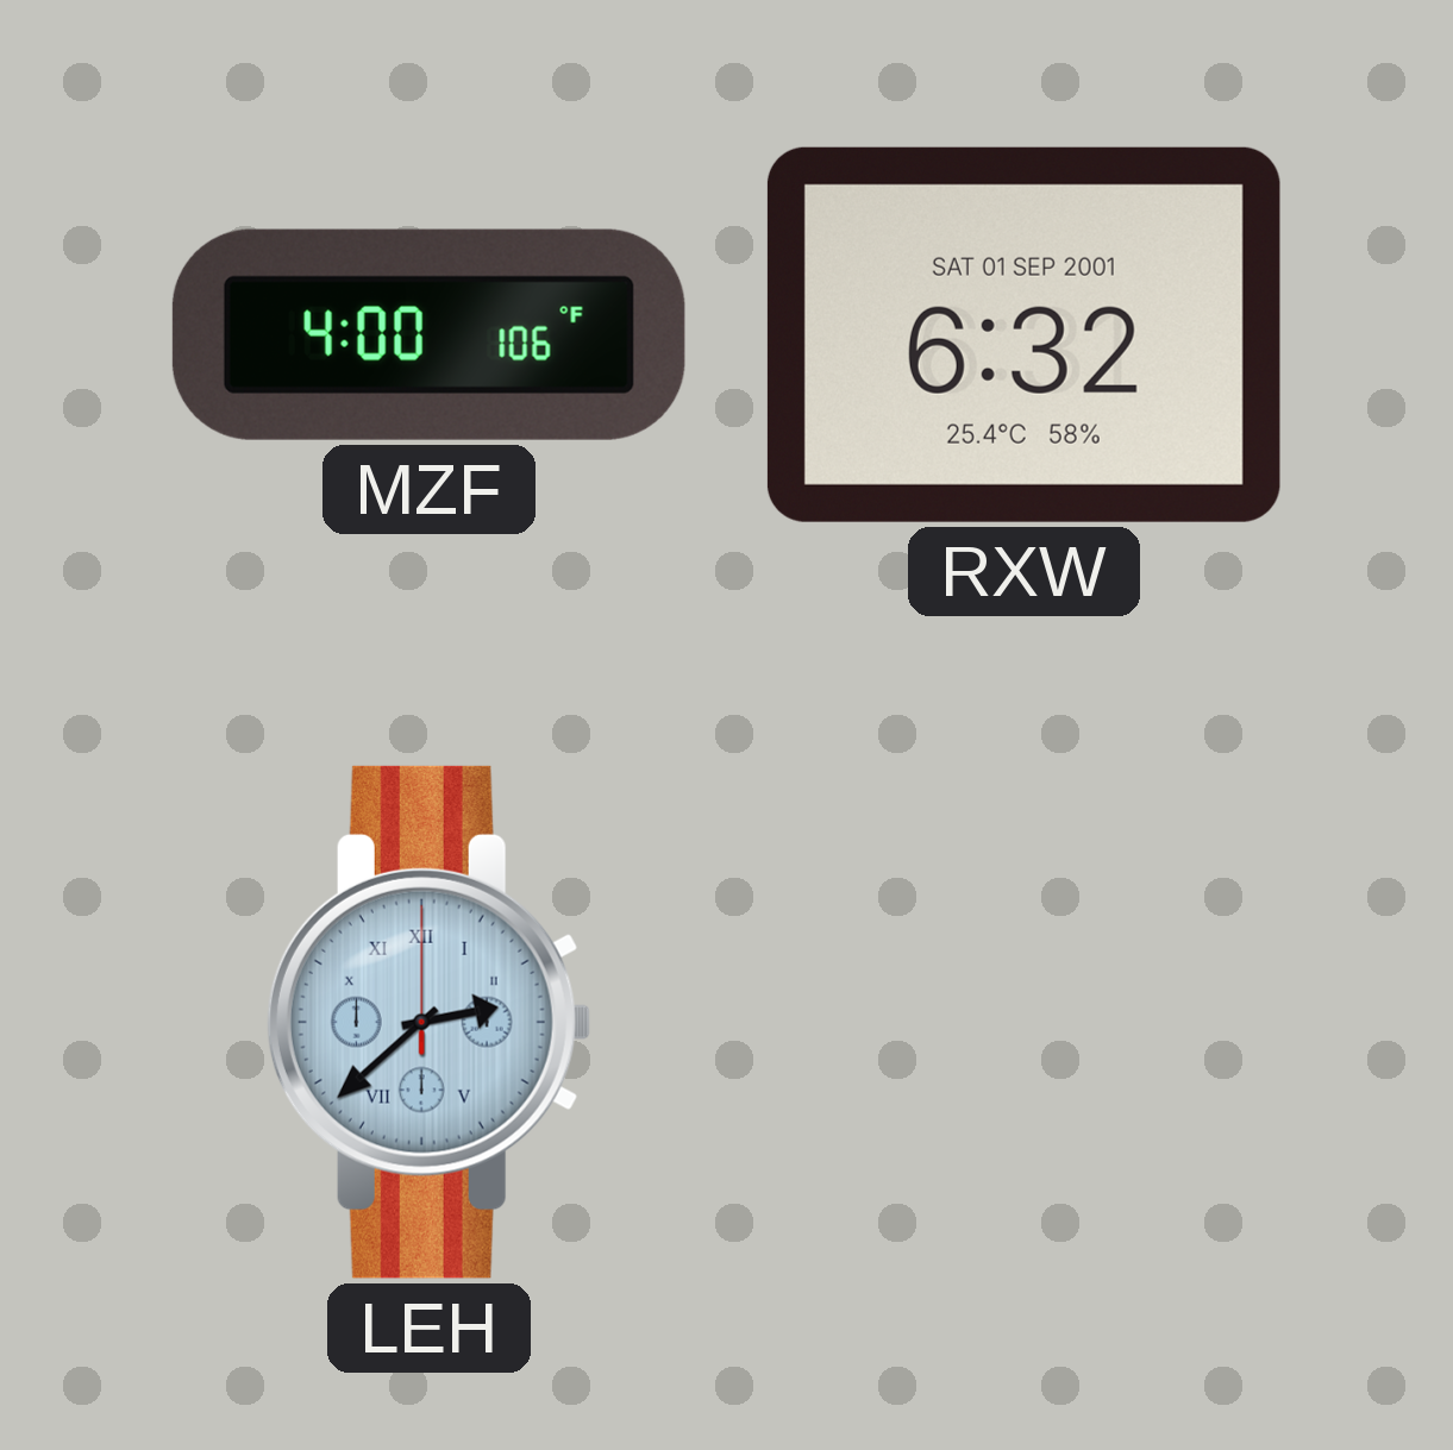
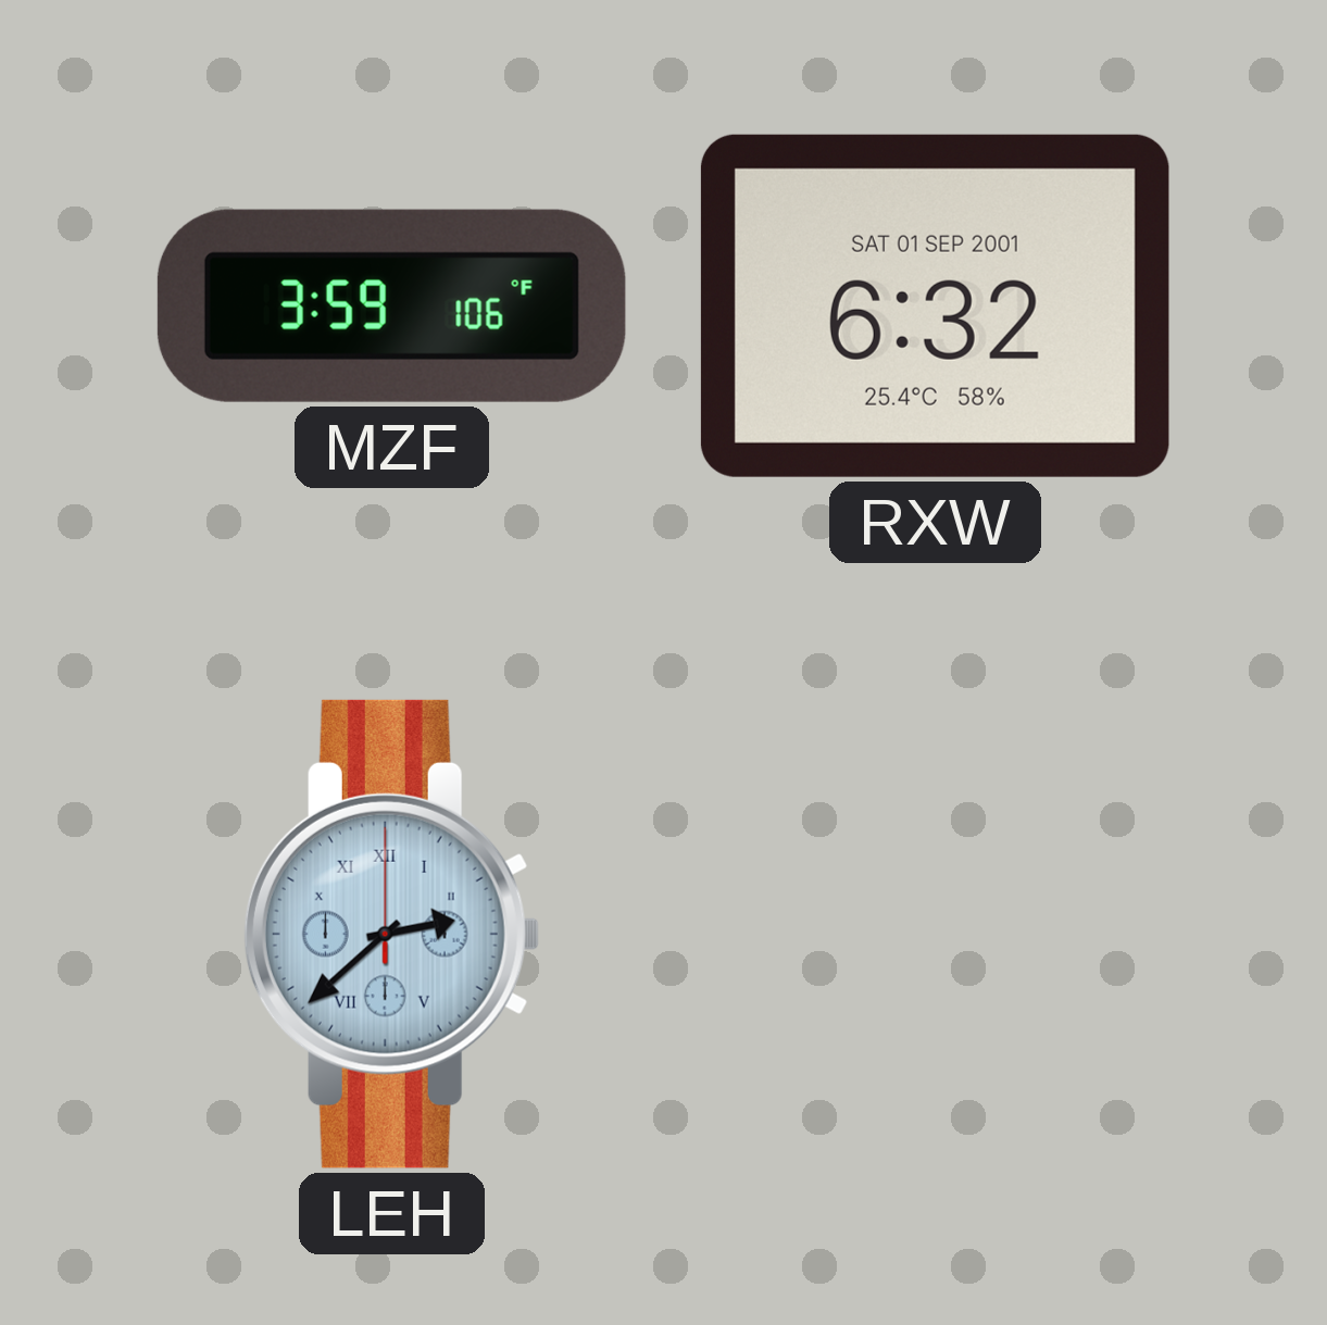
MZF: 4:00 -> 3:59
